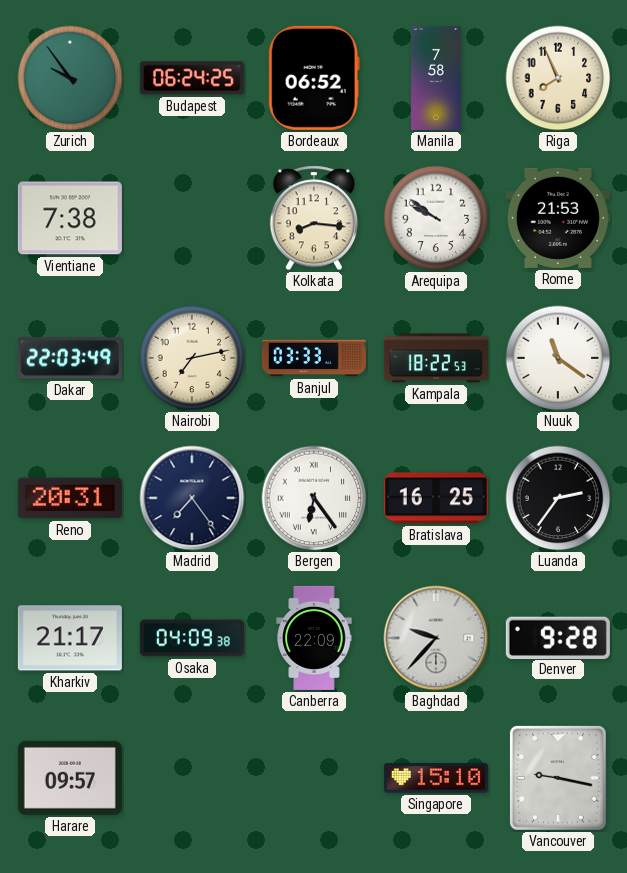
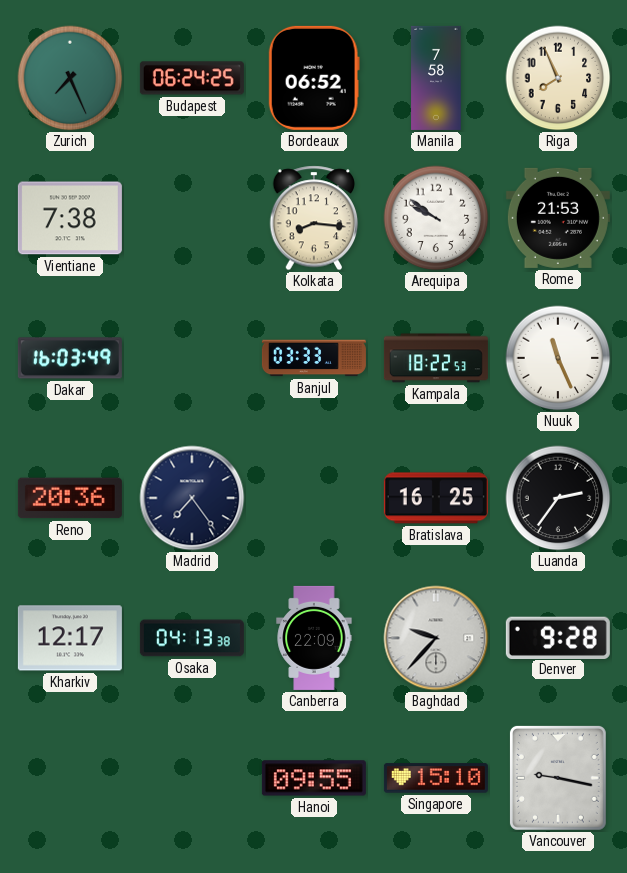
Zurich: 9:54 -> 7:26
Dakar: 22:03 -> 16:03
Nairobi: 7:13 -> none
Nuuk: 11:21 -> 11:26
Reno: 20:31 -> 20:36
Bergen: 6:24 -> none
Kharkiv: 21:17 -> 12:17
Osaka: 04:09 -> 04:13
Harare: 09:57 -> none
Hanoi: none -> 09:55
